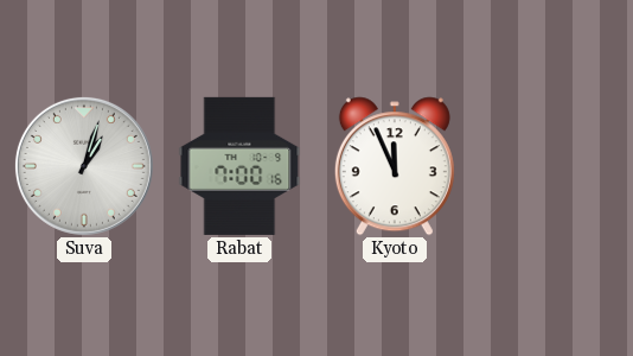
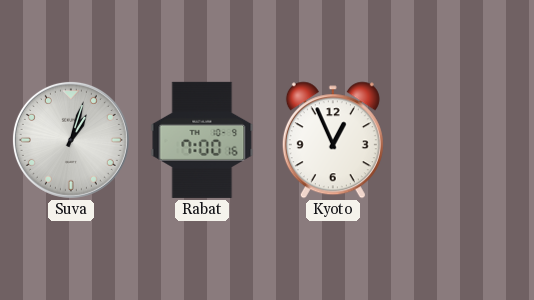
Kyoto: 11:56 -> 12:56
